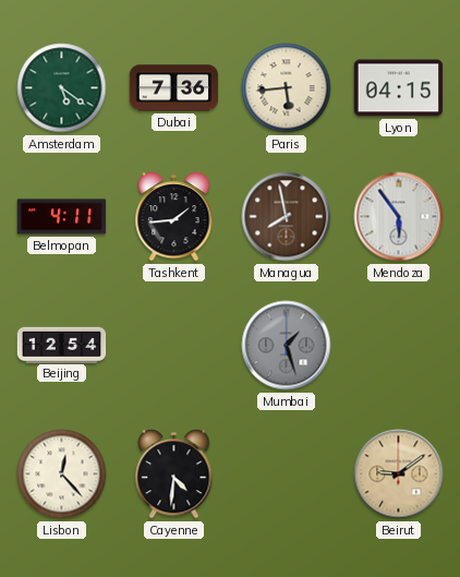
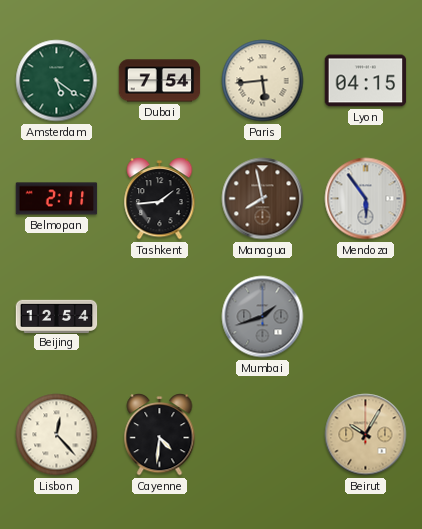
Dubai: 7:36 -> 7:54
Belmopan: 4:11 -> 2:11
Mumbai: 1:27 -> 1:42
Beirut: 9:09 -> 10:05
